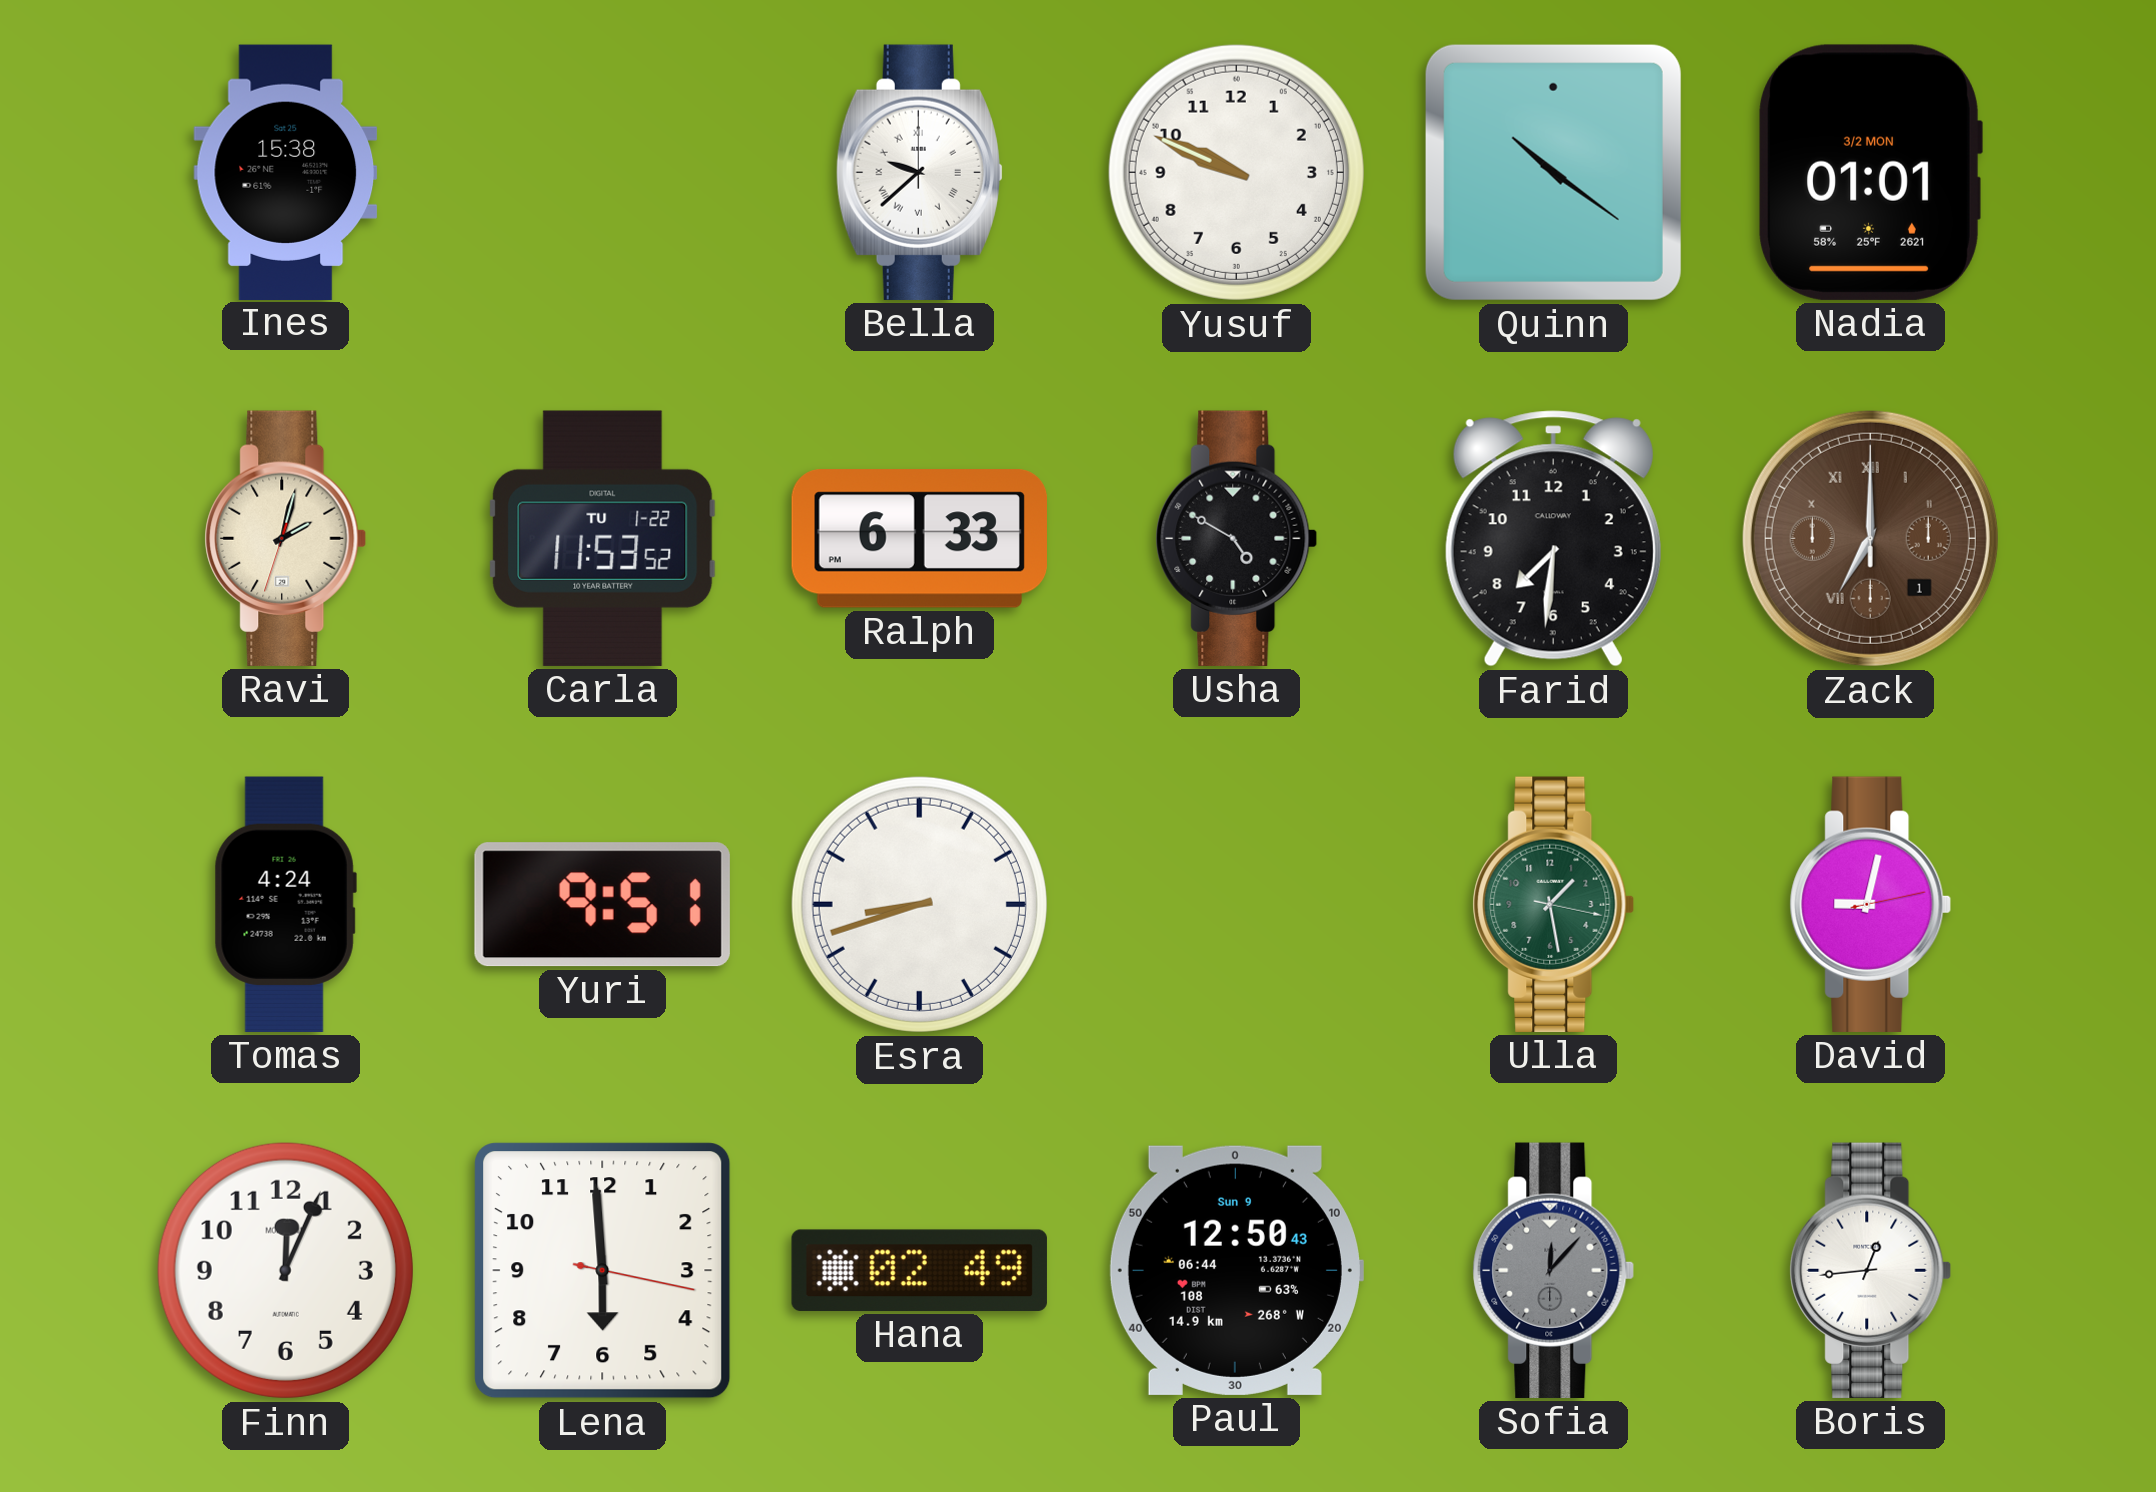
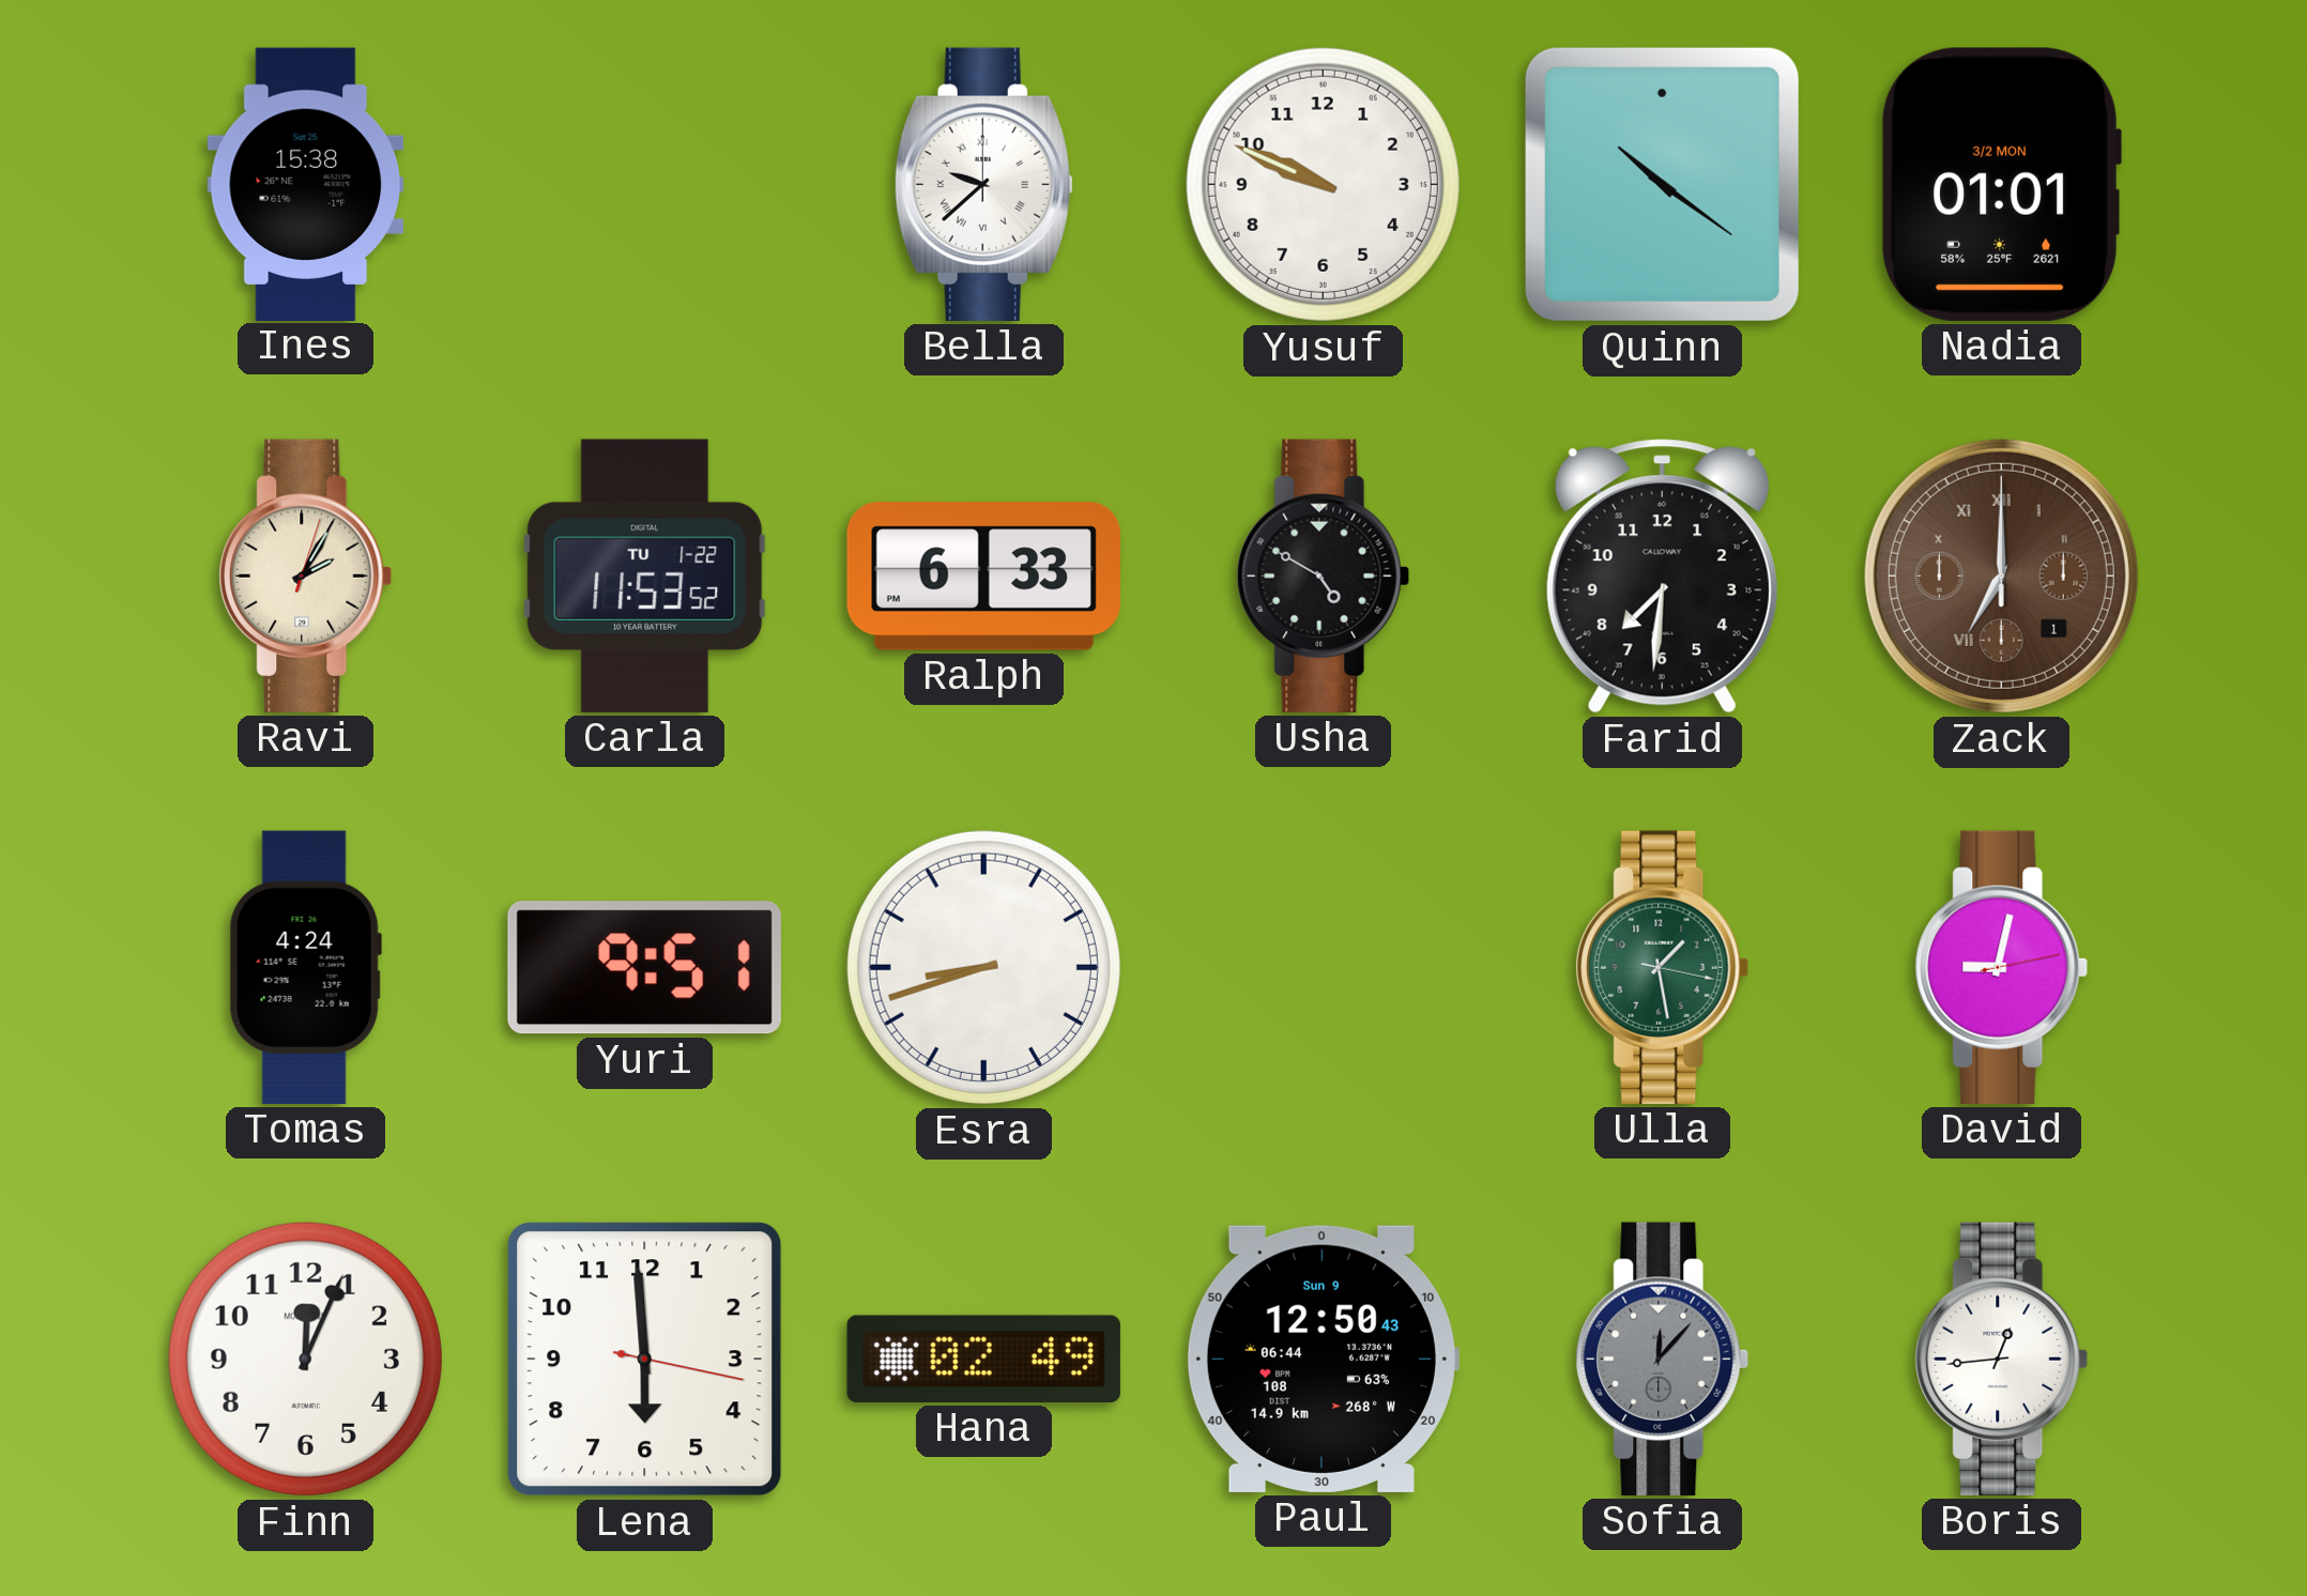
Ravi: 2:02 -> 2:05
